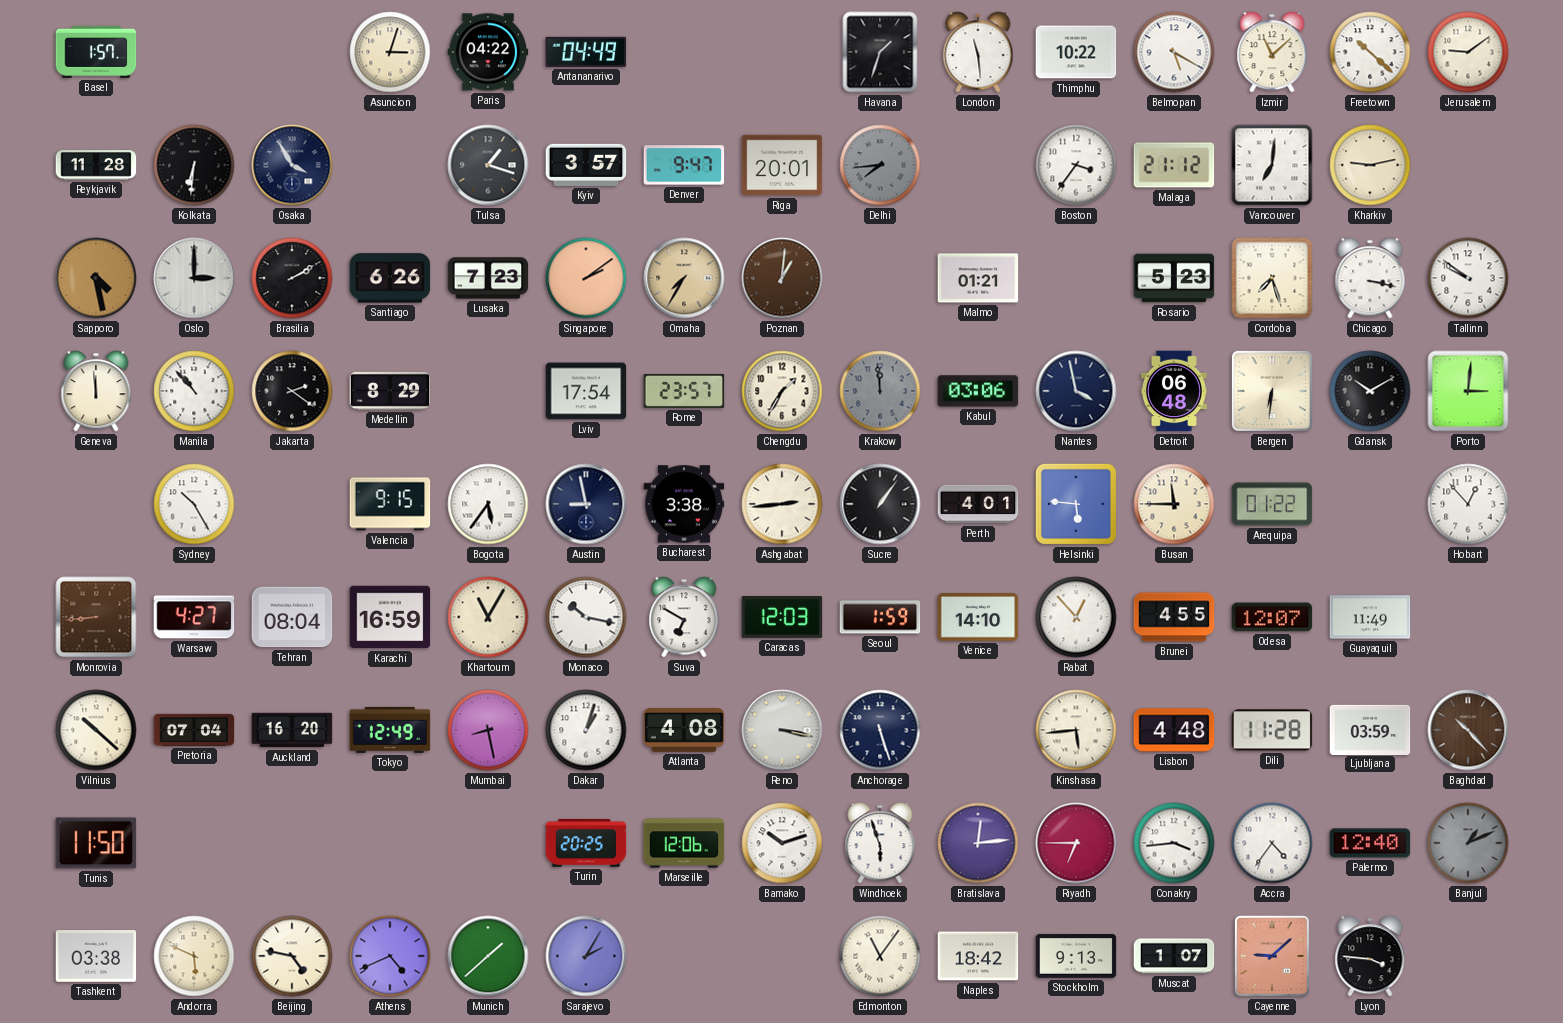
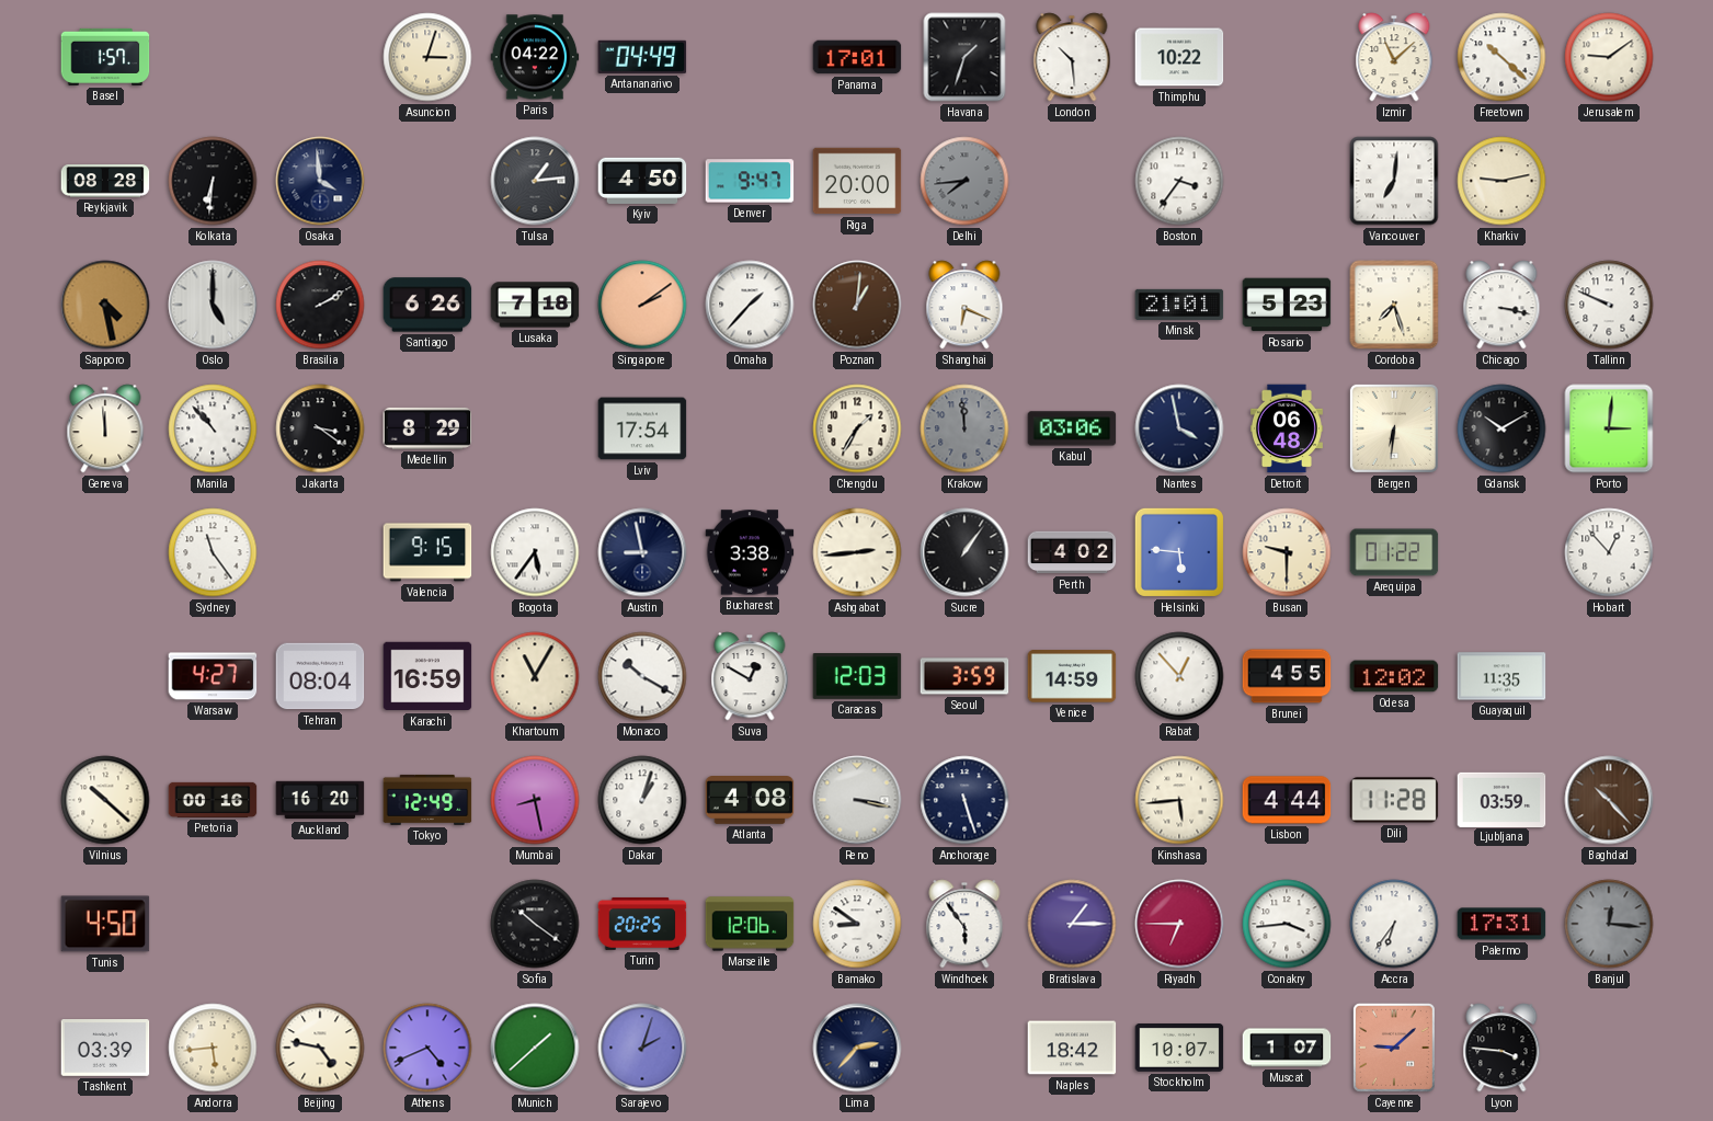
Panama: none -> 17:01
London: 11:29 -> 10:29
Belmopan: 5:20 -> none
Reykjavik: 11:28 -> 08:28
Osaka: 3:55 -> 3:59
Tulsa: 1:18 -> 1:14
Kyiv: 3:57 -> 4:50
Riga: 20:01 -> 20:00
Malaga: 21:12 -> none
Oslo: 3:00 -> 5:00
Lusaka: 7:23 -> 7:18
Omaha: 7:35 -> 1:37
Omaha dial: champagne -> white
Shanghai: none -> 6:19
Malmo: 01:21 -> none
Minsk: none -> 21:01
Tallinn: 9:51 -> 9:49
Jakarta: 2:21 -> 3:21
Rome: 23:57 -> none
Sydney: 10:25 -> 11:24
Perth: 4:01 -> 4:02
Busan: 11:45 -> 9:30
Monrovia: 8:44 -> none
Monaco: 10:17 -> 10:20
Suva: 6:50 -> 12:50
Seoul: 1:59 -> 3:59
Venice: 14:10 -> 14:59
Odesa: 12:07 -> 12:02
Guayaquil: 11:49 -> 11:35
Pretoria: 07:04 -> 00:16
Lisbon: 4:48 -> 4:44
Tunis: 11:50 -> 4:50
Sofia: none -> 10:21
Bamako: 10:12 -> 8:51
Windhoek: 5:57 -> 5:54
Bratislava: 12:14 -> 1:15
Accra: 4:36 -> 6:36
Palermo: 12:40 -> 17:31
Banjul: 1:11 -> 12:16
Tashkent: 03:38 -> 03:39
Andorra: 5:49 -> 5:44
Sarajevo: 2:05 -> 2:03
Lima: none -> 2:37
Edmonton: 11:06 -> none
Stockholm: 9:13 -> 10:07
